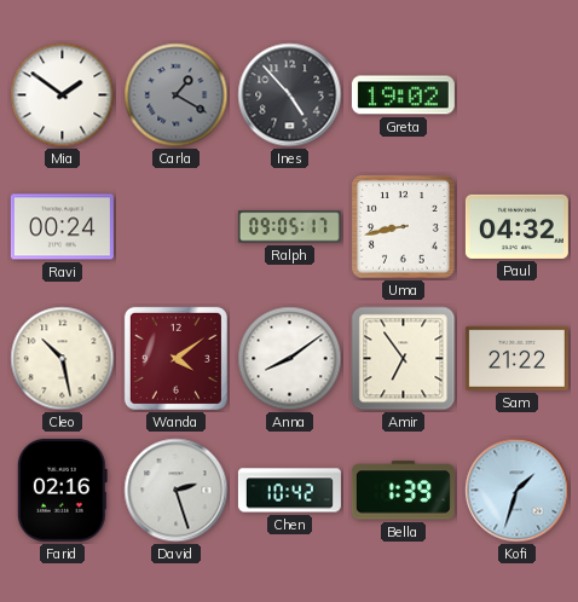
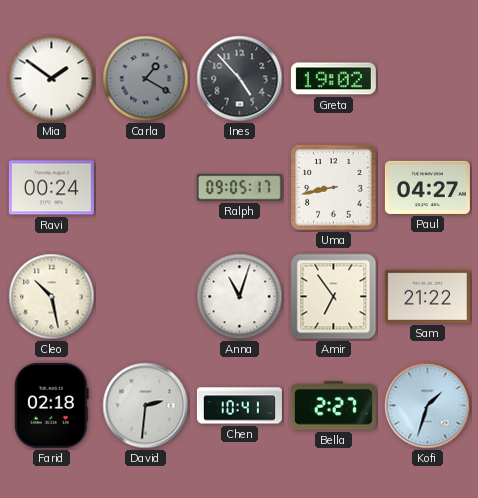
Paul: 04:32 -> 04:27
Wanda: 4:09 -> none
Anna: 8:09 -> 11:03
Farid: 02:16 -> 02:18
David: 2:27 -> 2:31
Chen: 10:42 -> 10:41
Bella: 1:39 -> 2:27
